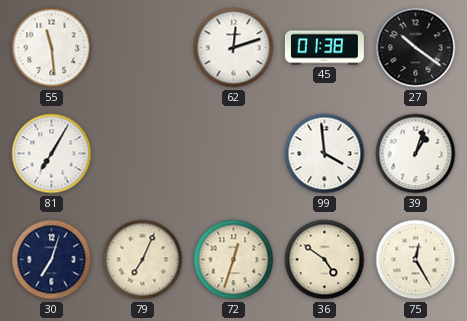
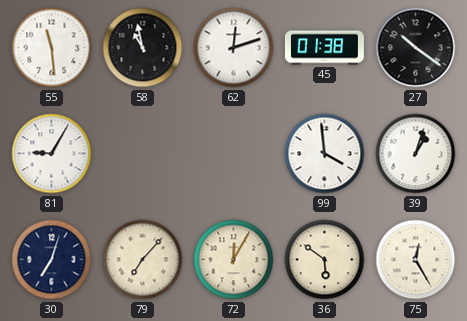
58: none -> 10:58
81: 7:05 -> 9:05
79: 7:04 -> 7:07
72: 12:33 -> 12:05
36: 4:51 -> 5:51
